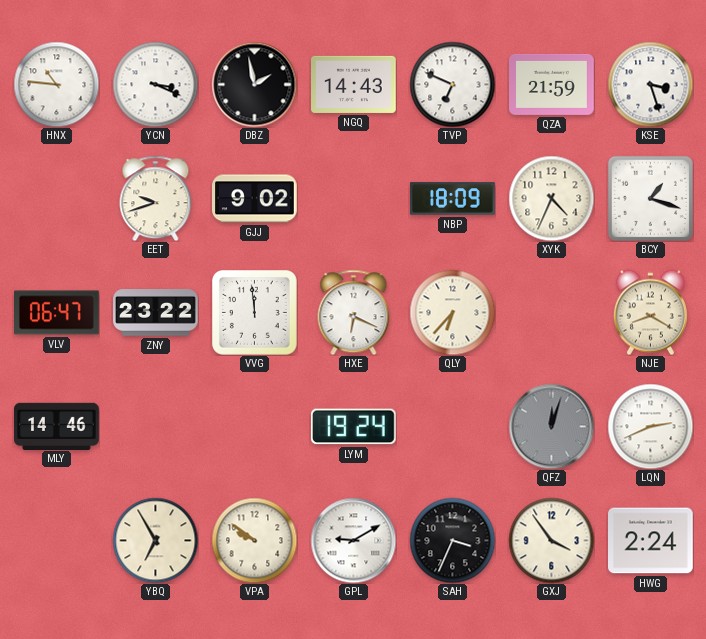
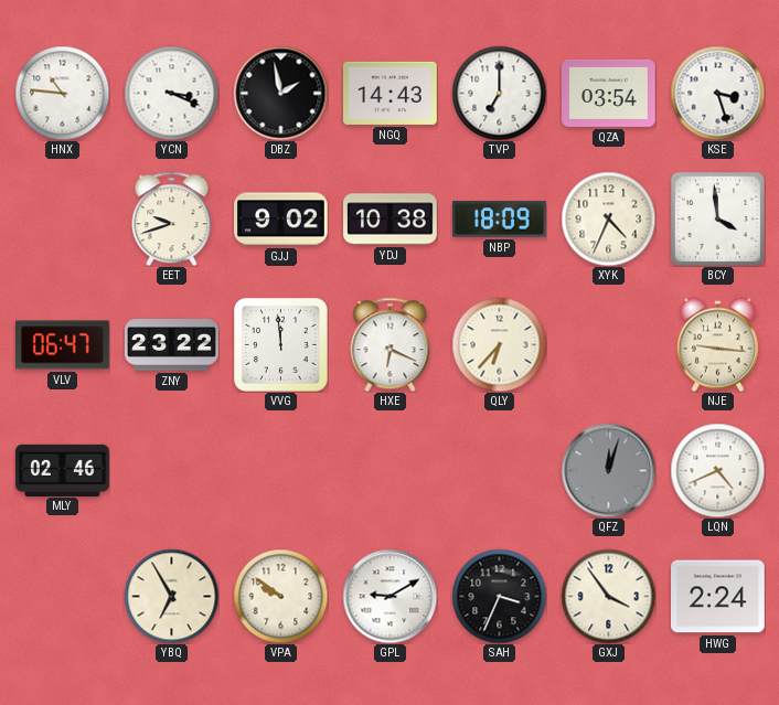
TVP: 6:49 -> 7:00
QZA: 21:59 -> 03:54
YDJ: none -> 10:38
BCY: 1:18 -> 3:59
NJE: 8:20 -> 9:16
MLY: 14:46 -> 02:46
LYM: 19:24 -> none
LQN: 2:41 -> 4:41
